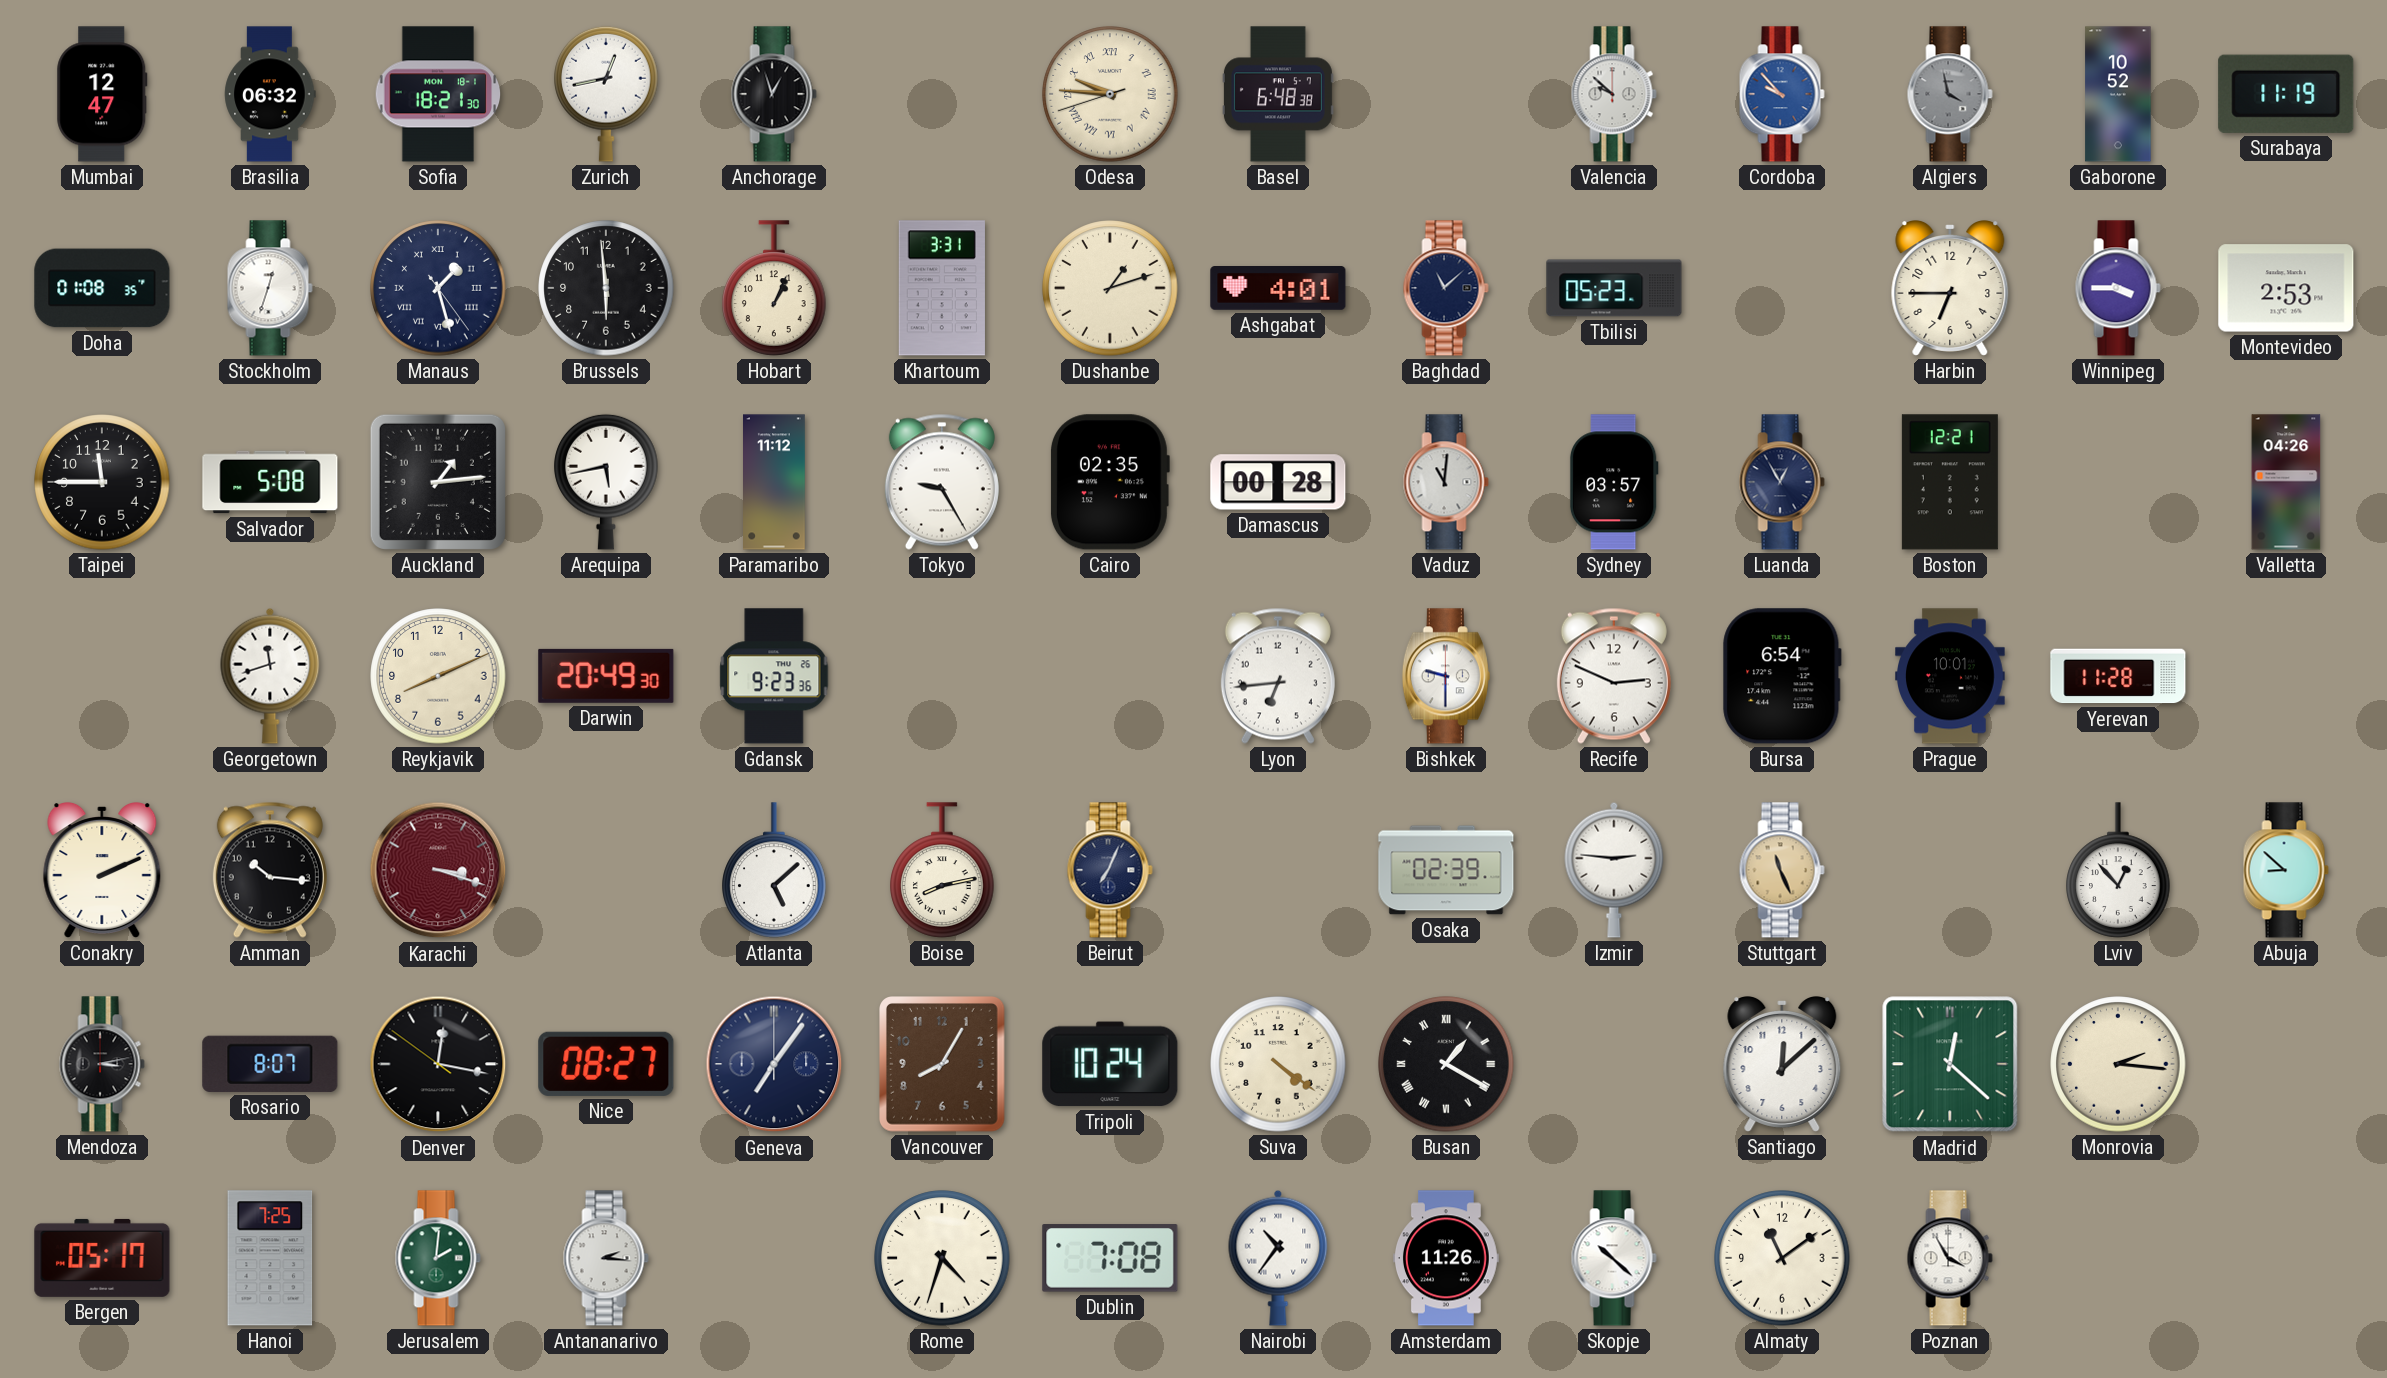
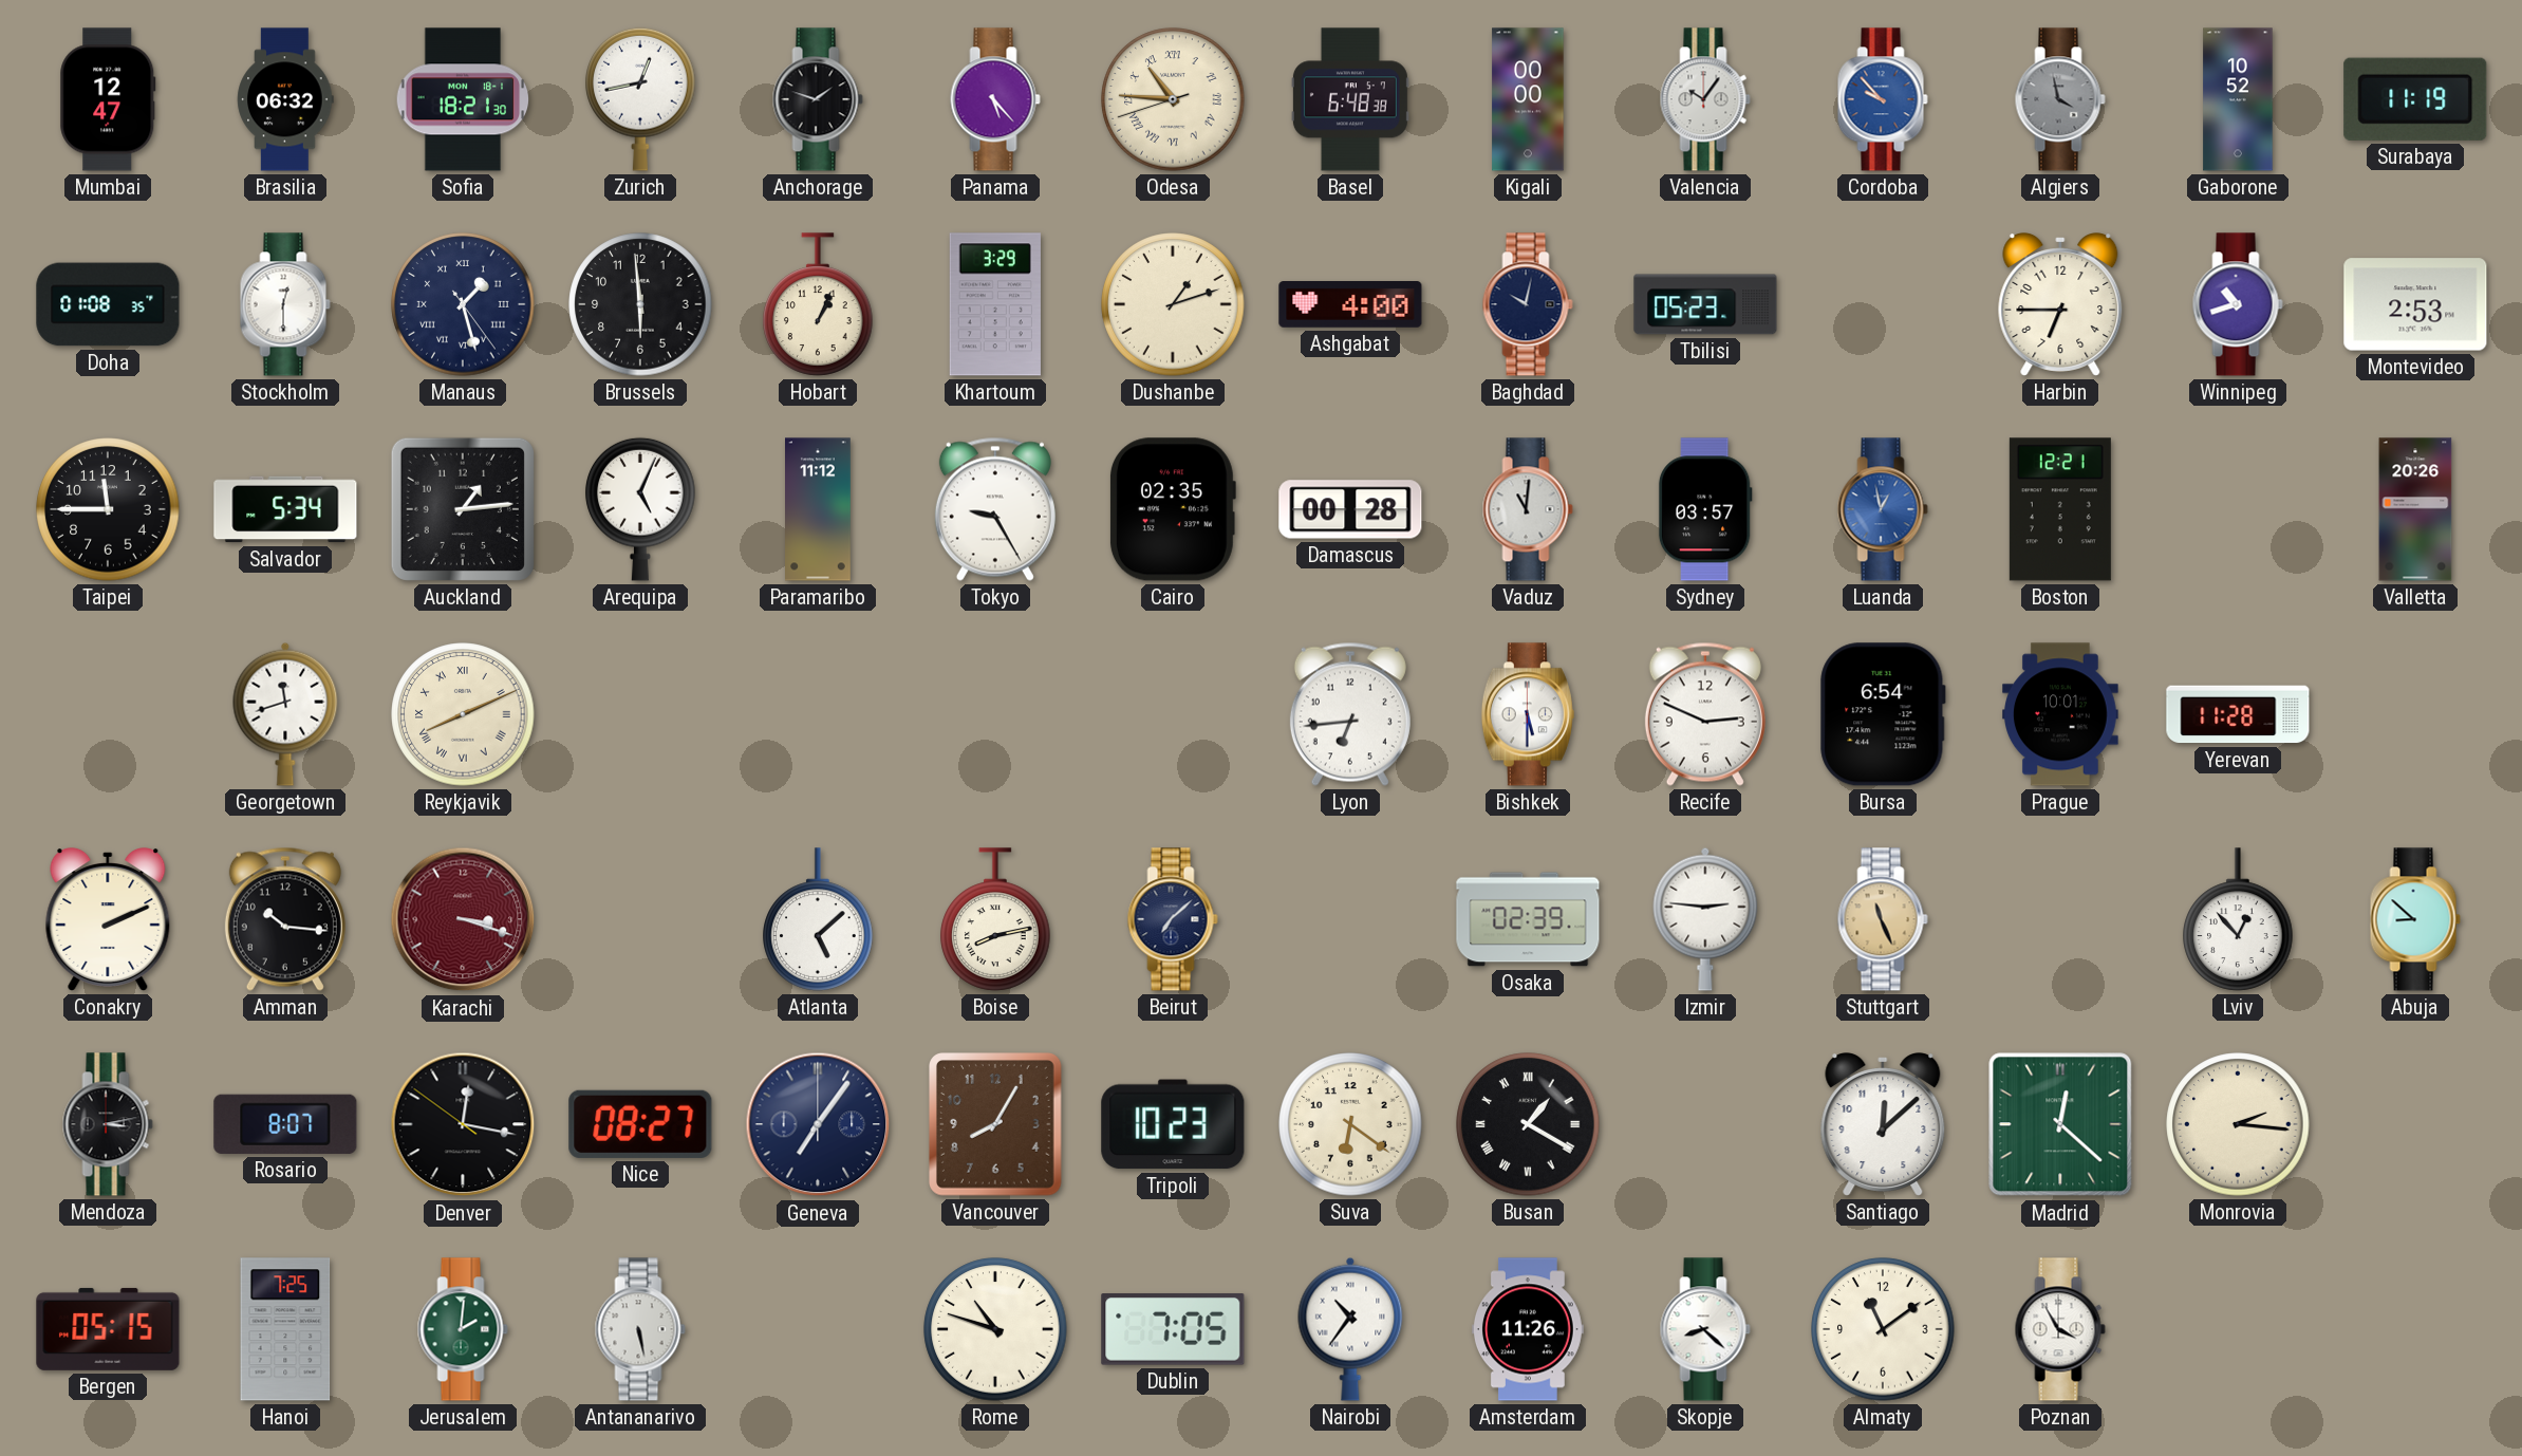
Anchorage: 12:57 -> 1:48
Panama: none -> 5:23
Odesa: 9:45 -> 10:45
Kigali: none -> 00:00
Valencia: 9:52 -> 10:06
Stockholm: 12:33 -> 12:30
Khartoum: 3:31 -> 3:29
Ashgabat: 4:01 -> 4:00
Baghdad: 11:08 -> 10:02
Winnipeg: 3:45 -> 10:42
Salvador: 5:08 -> 5:34
Arequipa: 5:43 -> 5:04
Luanda: 12:55 -> 12:58
Luanda dial: navy -> blue
Valletta: 04:26 -> 20:26
Reykjavik numerals: Arabic -> Roman
Darwin: 20:49 -> none
Gdansk: 9:23 -> none
Bishkek: 9:30 -> 5:30
Beirut: 7:04 -> 7:08
Tripoli: 10:24 -> 10:23
Suva: 4:21 -> 6:21
Bergen: 05:17 -> 05:15
Antananarivo: 2:16 -> 5:28
Rome: 4:33 -> 10:48
Dublin: 7:08 -> 7:05
Skopje: 10:22 -> 8:22
